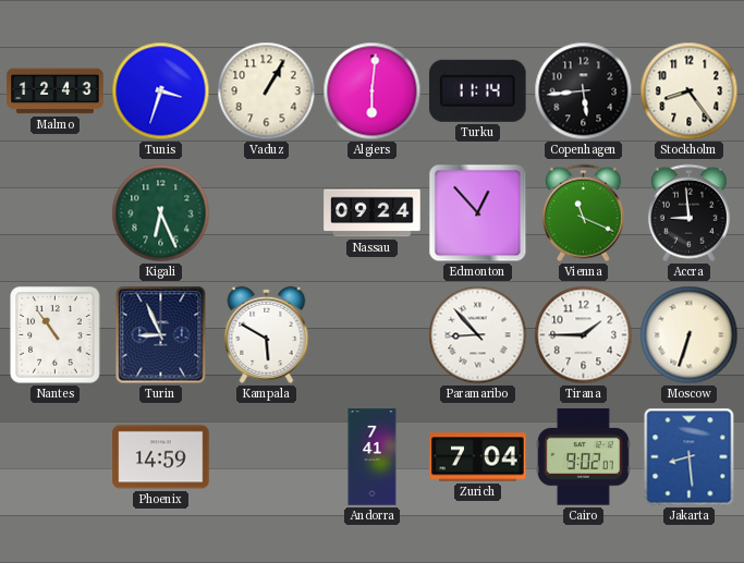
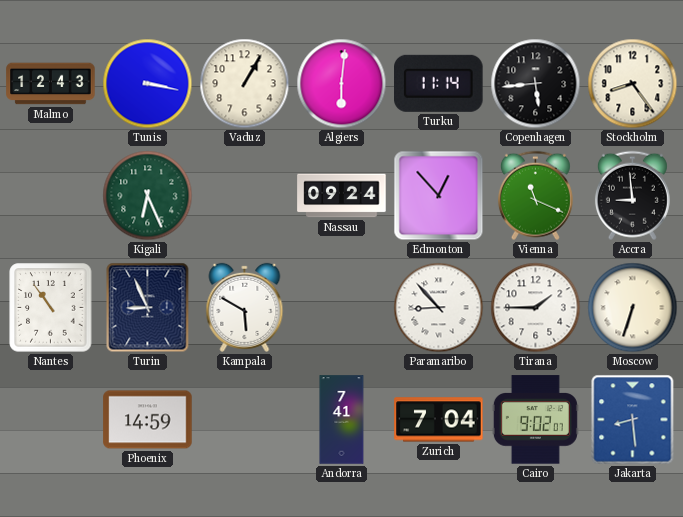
Tunis: 3:33 -> 3:17
